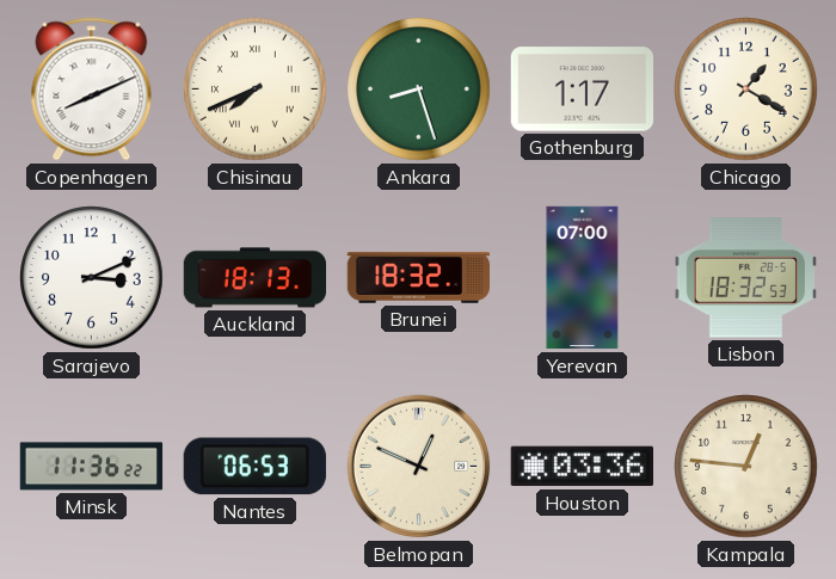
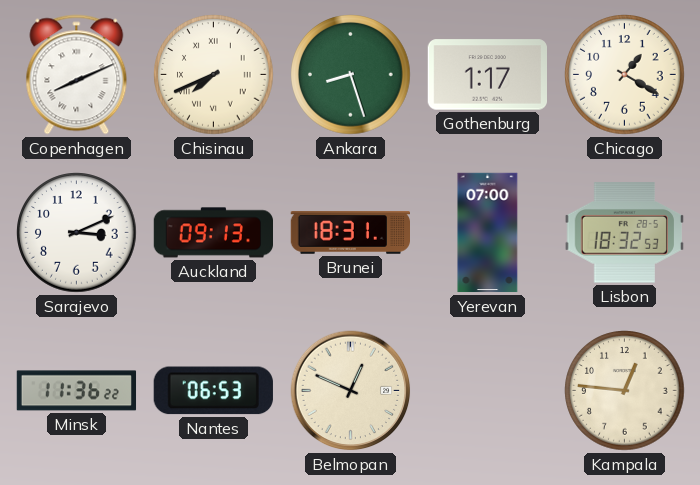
Auckland: 18:13 -> 09:13
Brunei: 18:32 -> 18:31
Houston: 03:36 -> none
